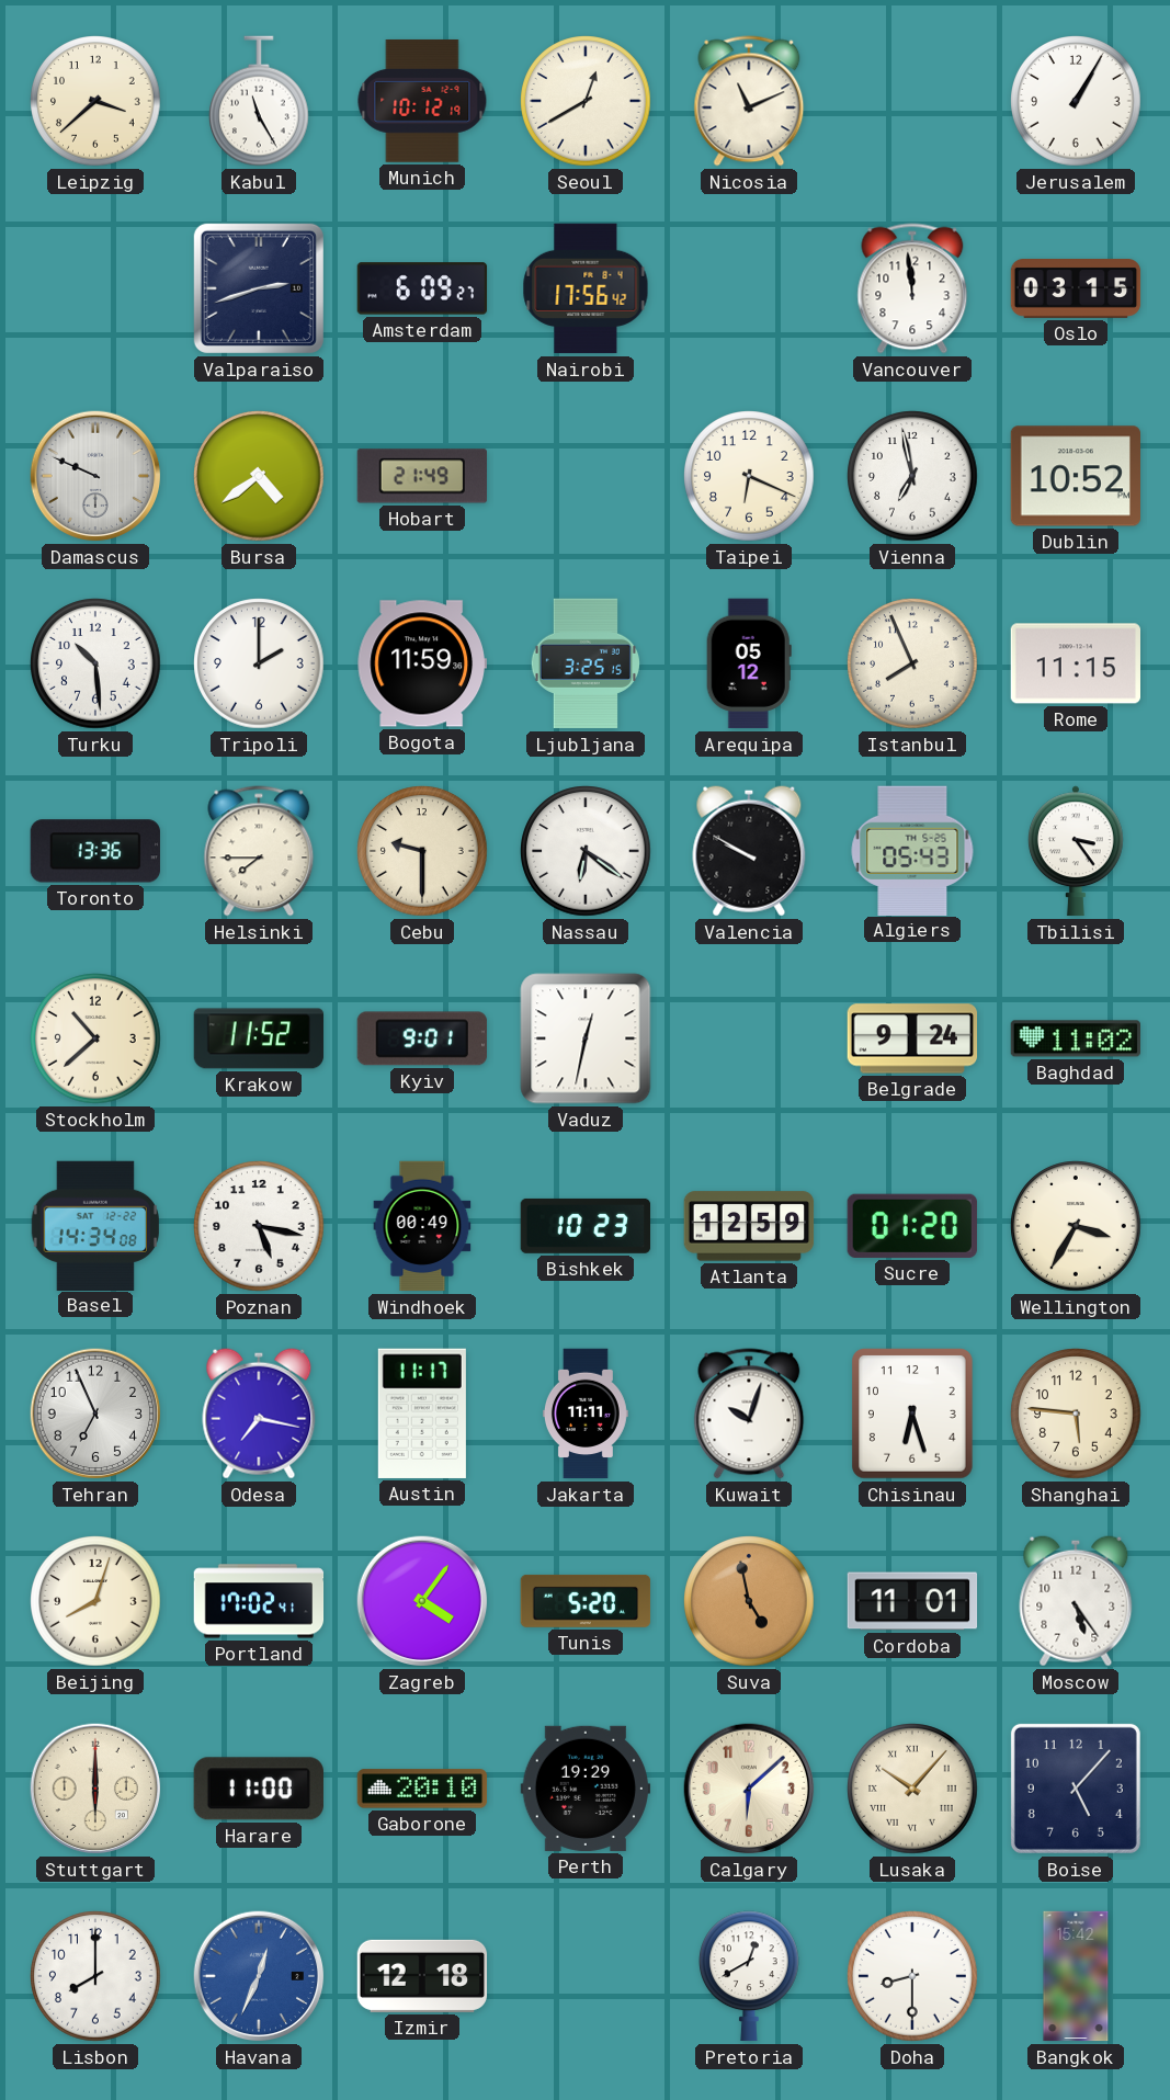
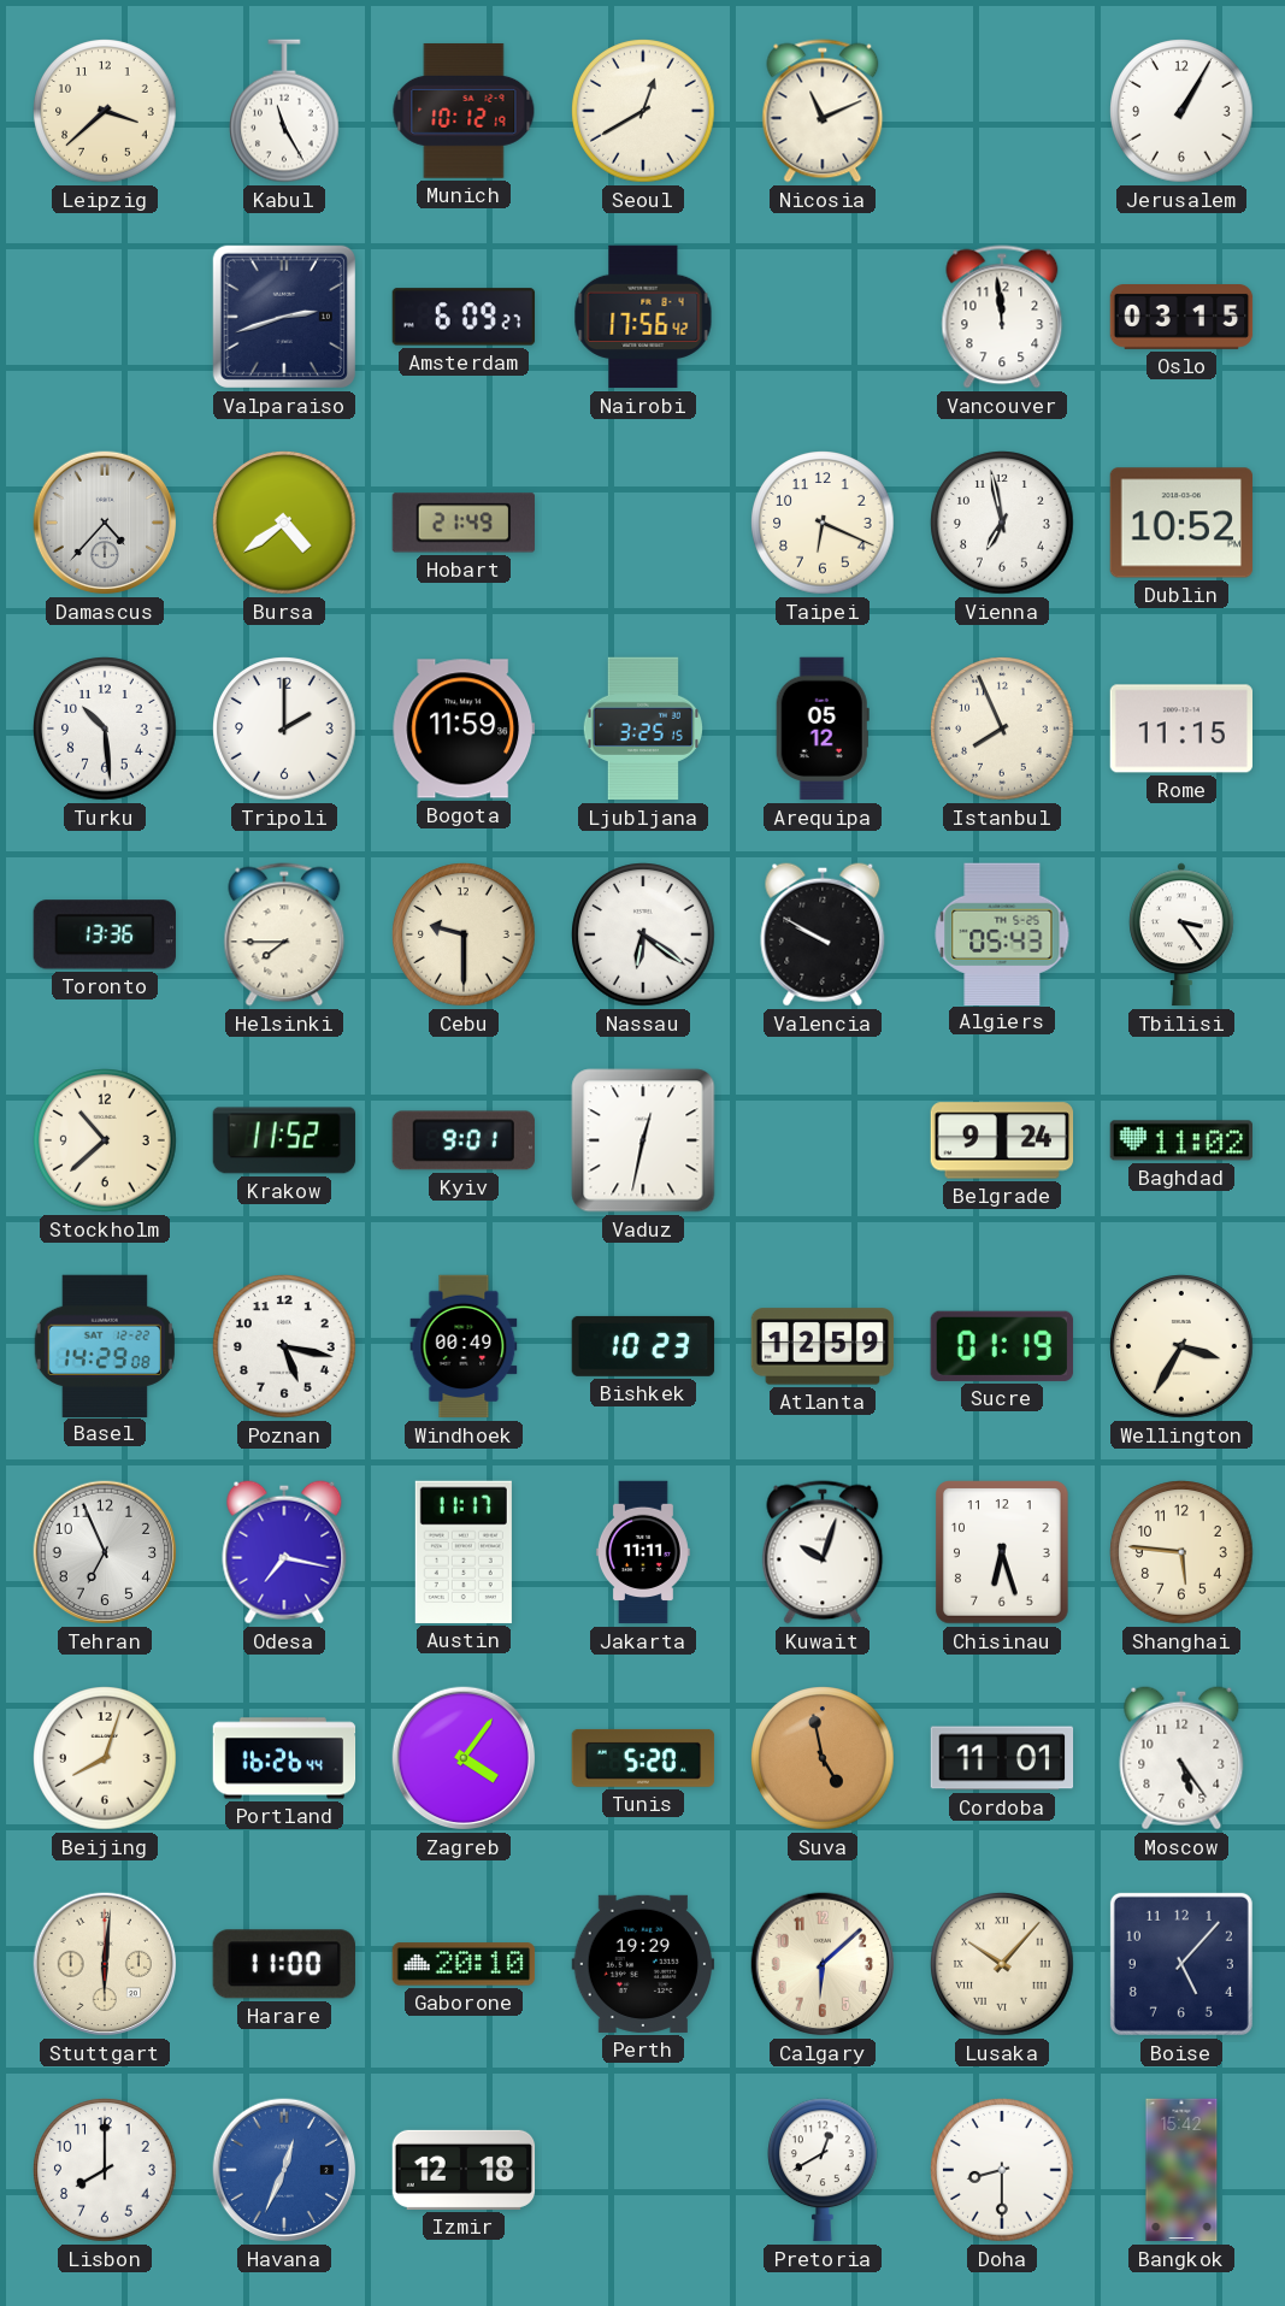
Damascus: 9:49 -> 4:37
Basel: 14:34 -> 14:29
Sucre: 01:20 -> 01:19
Portland: 17:02 -> 16:26
Stuttgart: 6:00 -> 6:01
